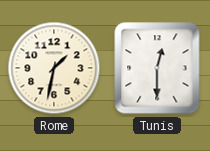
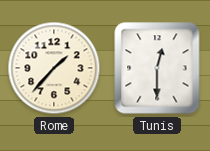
Rome: 1:32 -> 1:37
